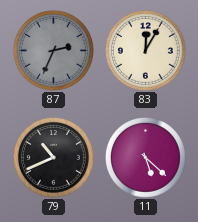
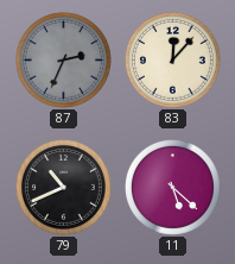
83: 12:05 -> 12:07
